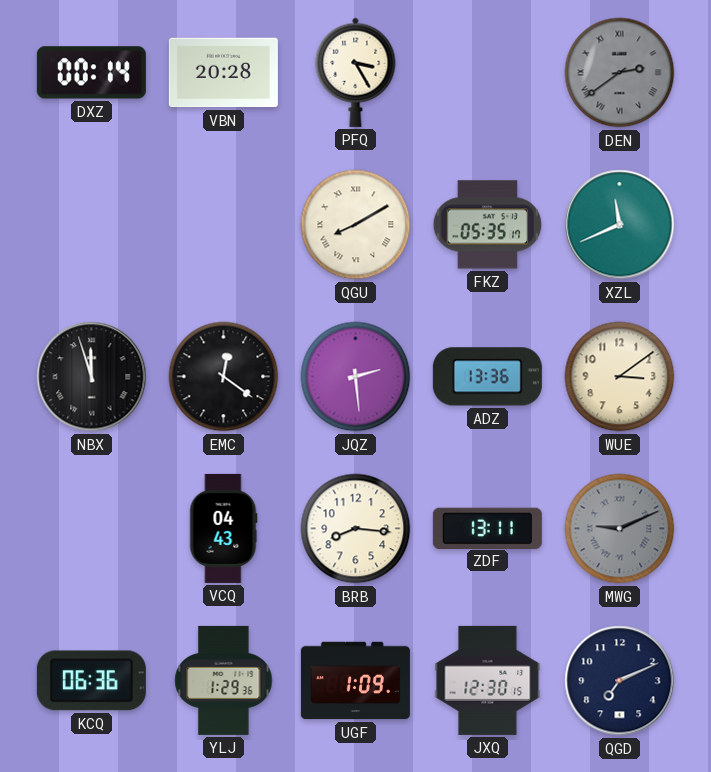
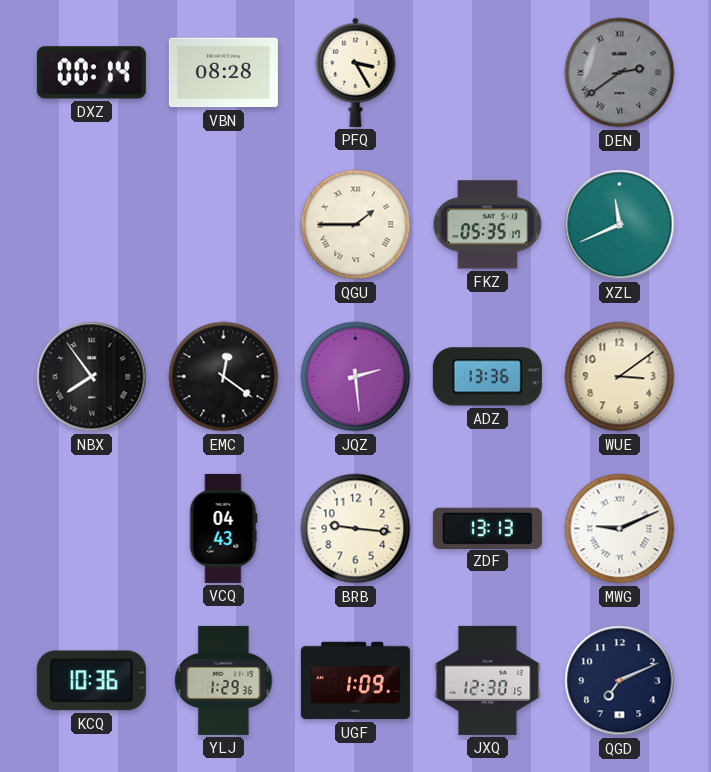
VBN: 20:28 -> 08:28
QGU: 8:10 -> 1:45
NBX: 11:57 -> 7:54
BRB: 8:16 -> 9:16
ZDF: 13:11 -> 13:13
MWG dial: grey -> white
KCQ: 06:36 -> 10:36
